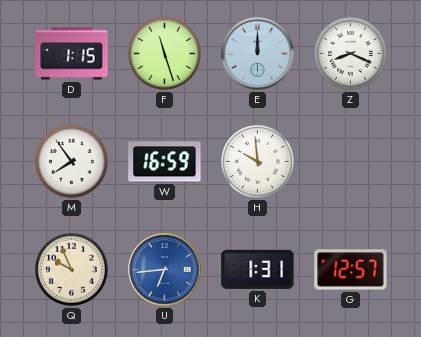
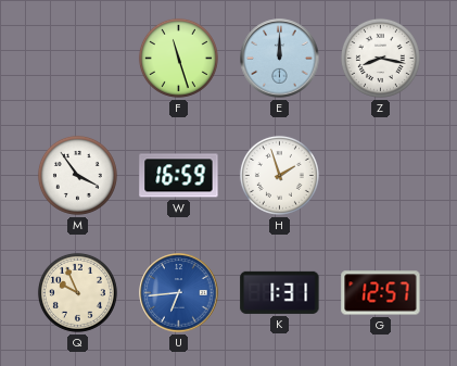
D: 1:15 -> none
Z: 8:19 -> 8:17
M: 7:54 -> 3:54
H: 9:59 -> 1:57
